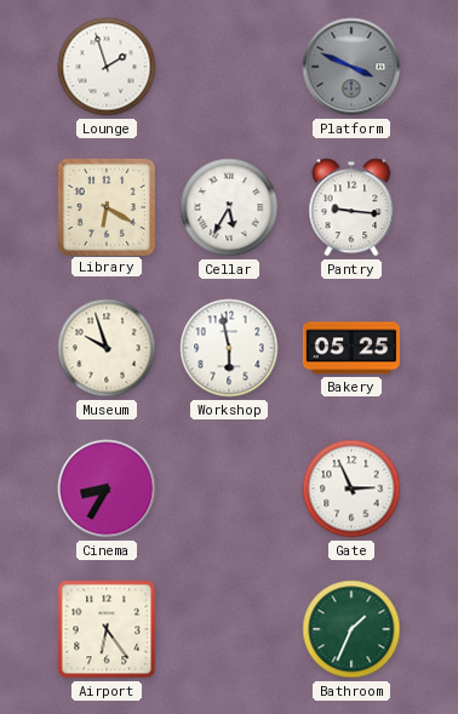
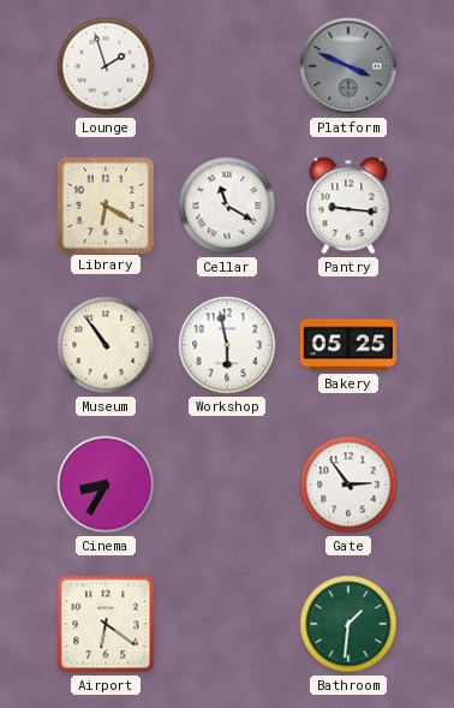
Cellar: 5:35 -> 11:20
Museum: 9:57 -> 10:54
Gate: 2:56 -> 2:54
Airport: 6:24 -> 6:21
Bathroom: 1:34 -> 1:31
